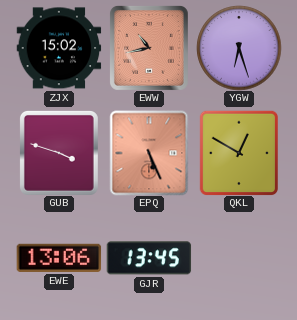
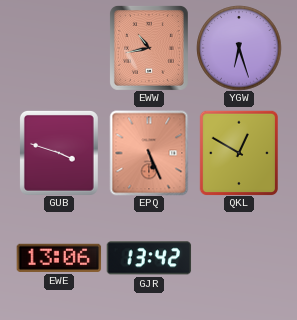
ZJX: 15:02 -> none
GJR: 13:45 -> 13:42
